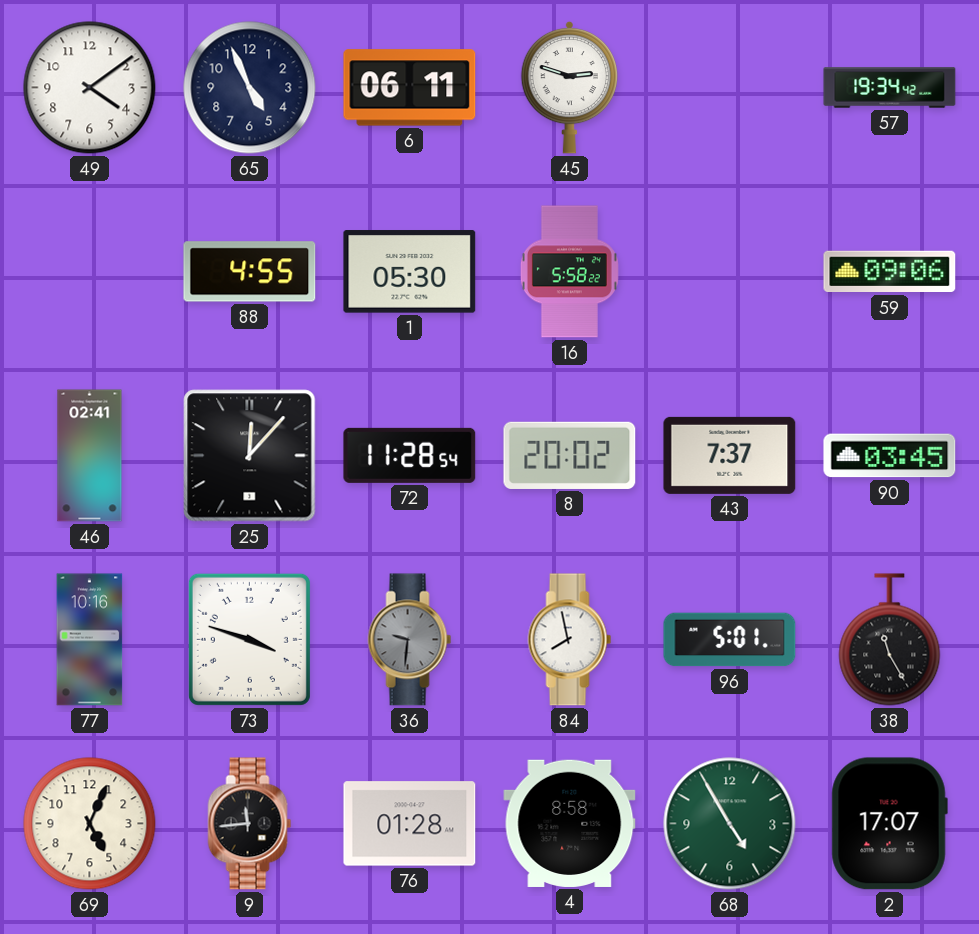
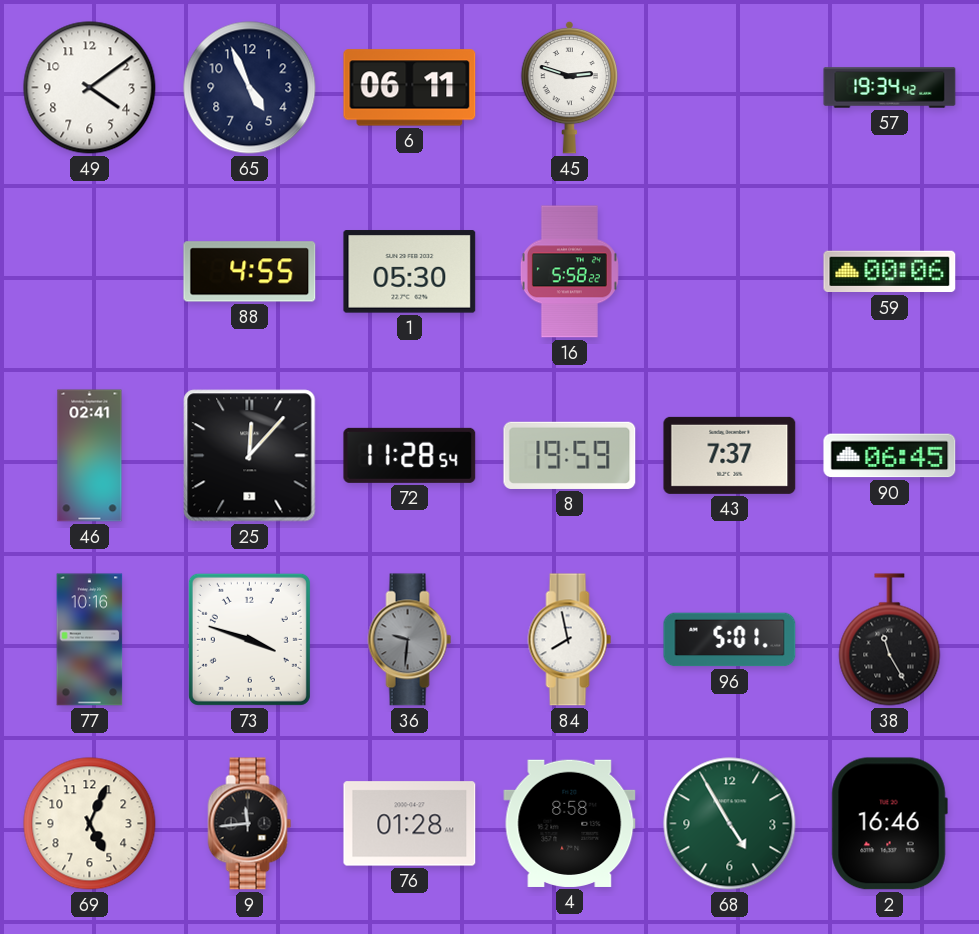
59: 09:06 -> 00:06
8: 20:02 -> 19:59
90: 03:45 -> 06:45
2: 17:07 -> 16:46
